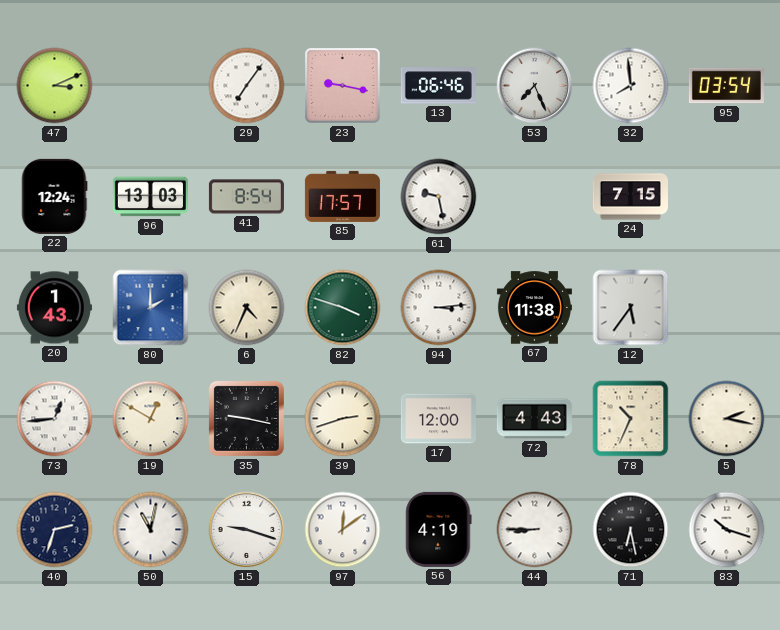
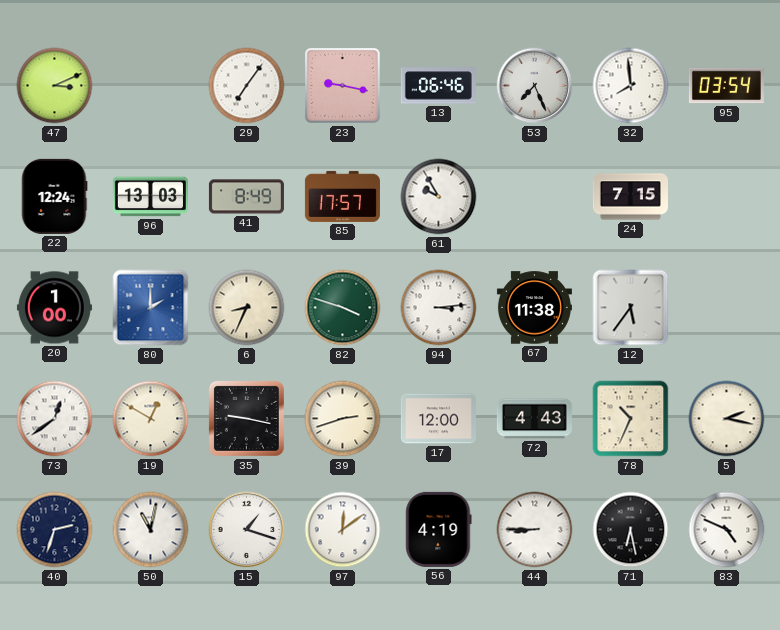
41: 8:54 -> 8:49
61: 9:28 -> 9:55
20: 1:43 -> 1:00
6: 4:34 -> 8:34
73: 12:44 -> 12:39
15: 9:18 -> 1:18
83: 10:18 -> 4:49
